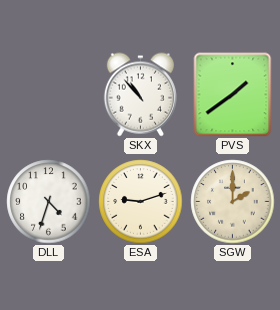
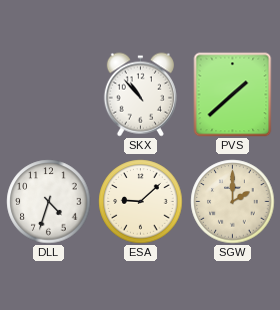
PVS: 1:39 -> 1:38
ESA: 9:12 -> 9:08
